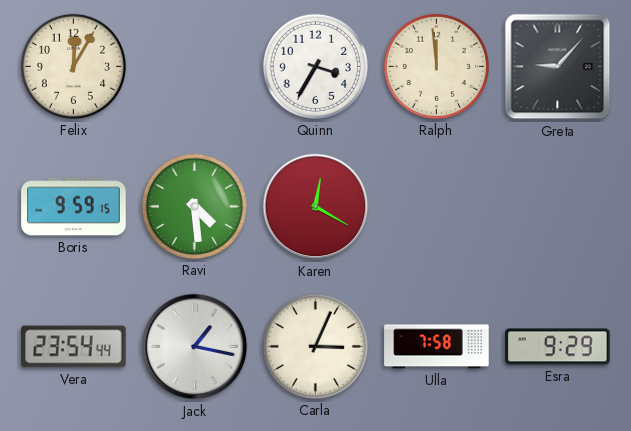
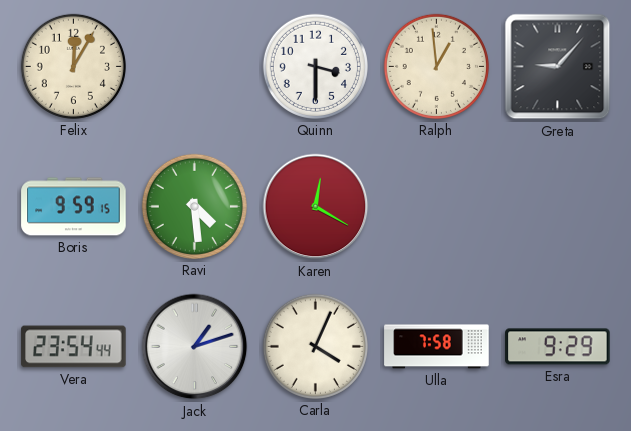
Quinn: 3:35 -> 3:30
Ralph: 11:59 -> 12:59
Jack: 1:17 -> 1:12
Carla: 3:04 -> 4:04
